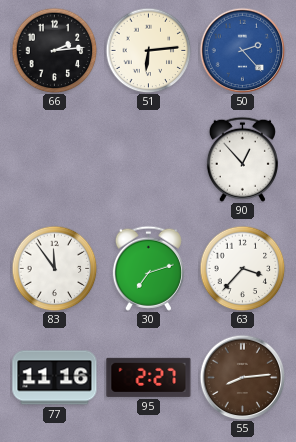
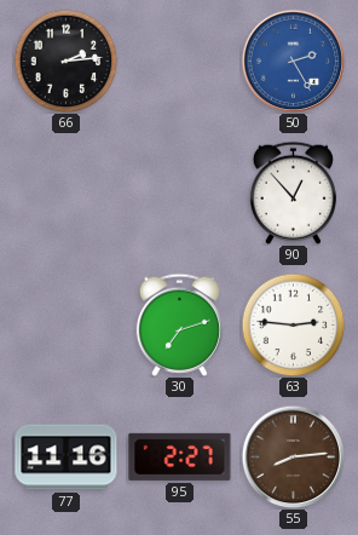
51: 6:14 -> none
50: 2:23 -> 2:25
83: 11:54 -> none
63: 3:37 -> 2:46
